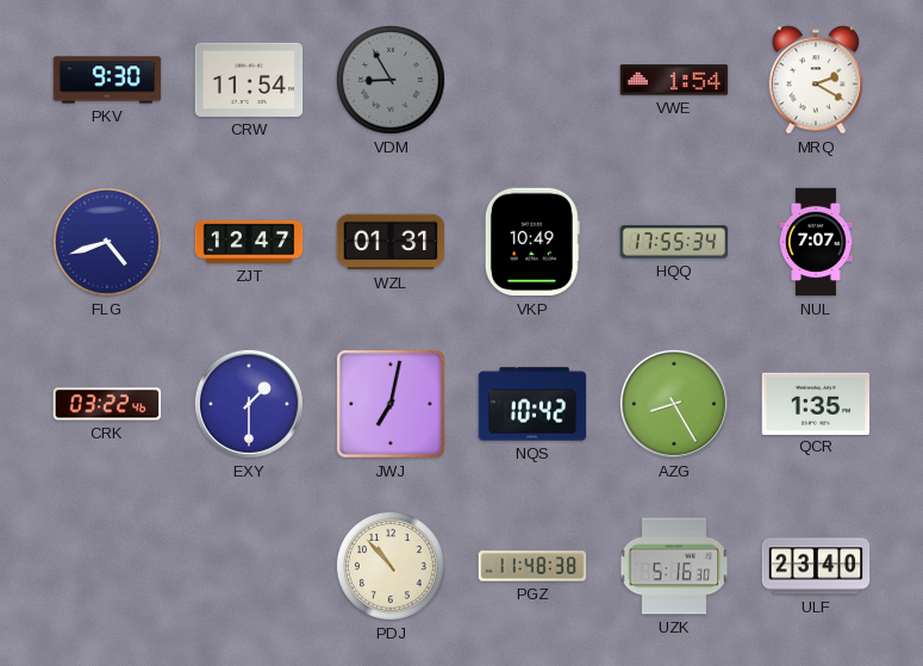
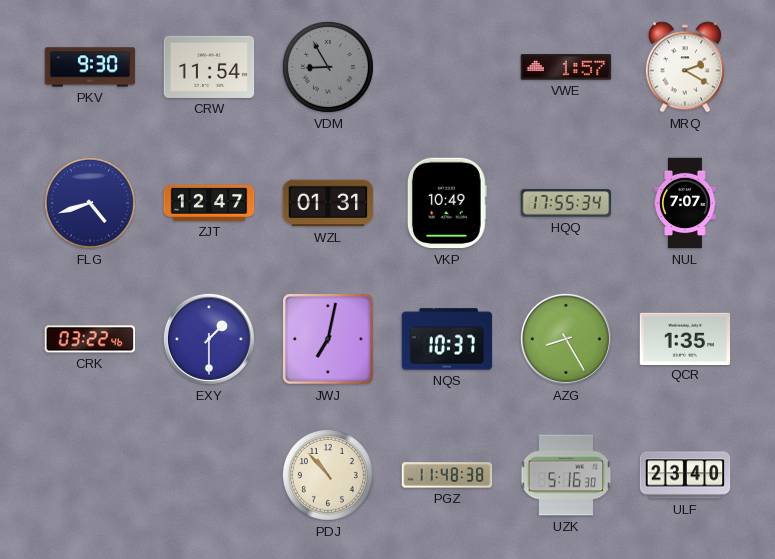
VWE: 1:54 -> 1:57
NQS: 10:42 -> 10:37
